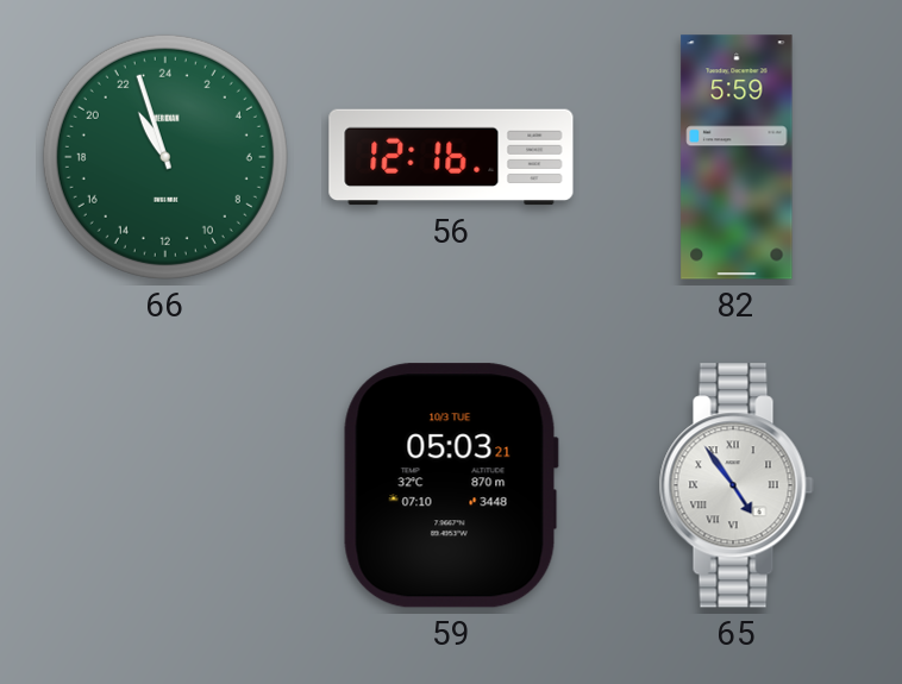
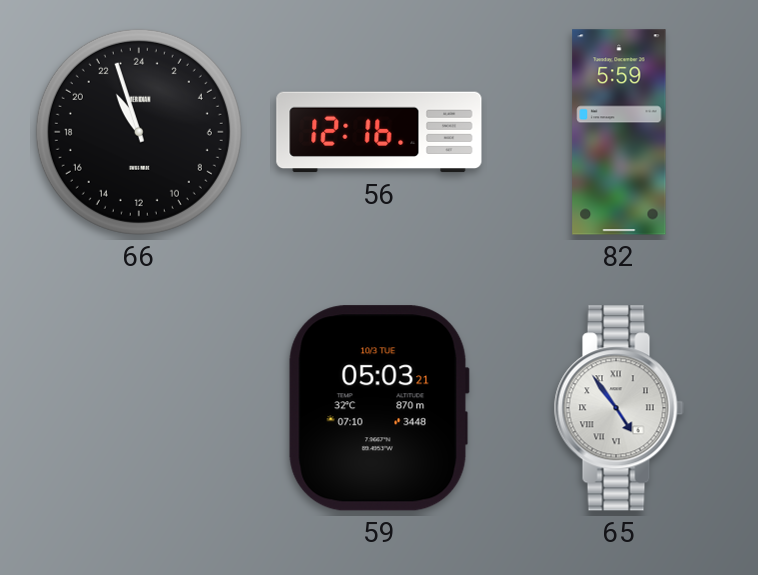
66 dial: green -> black
